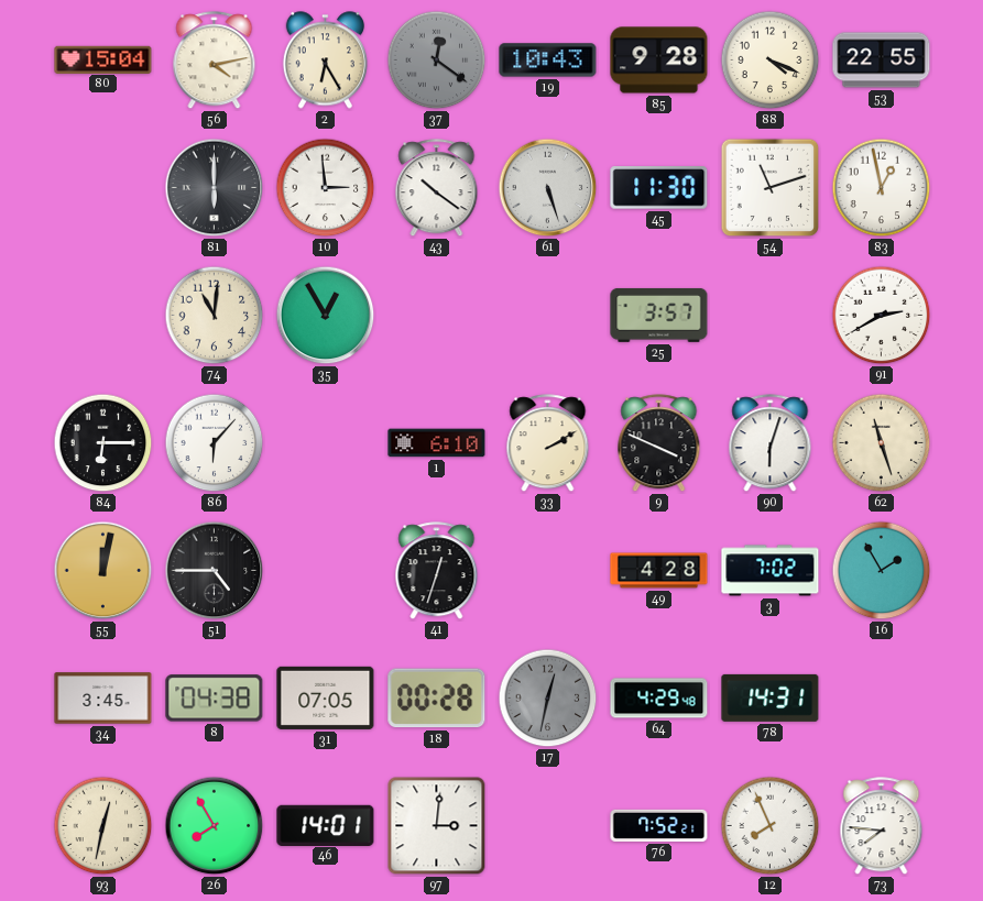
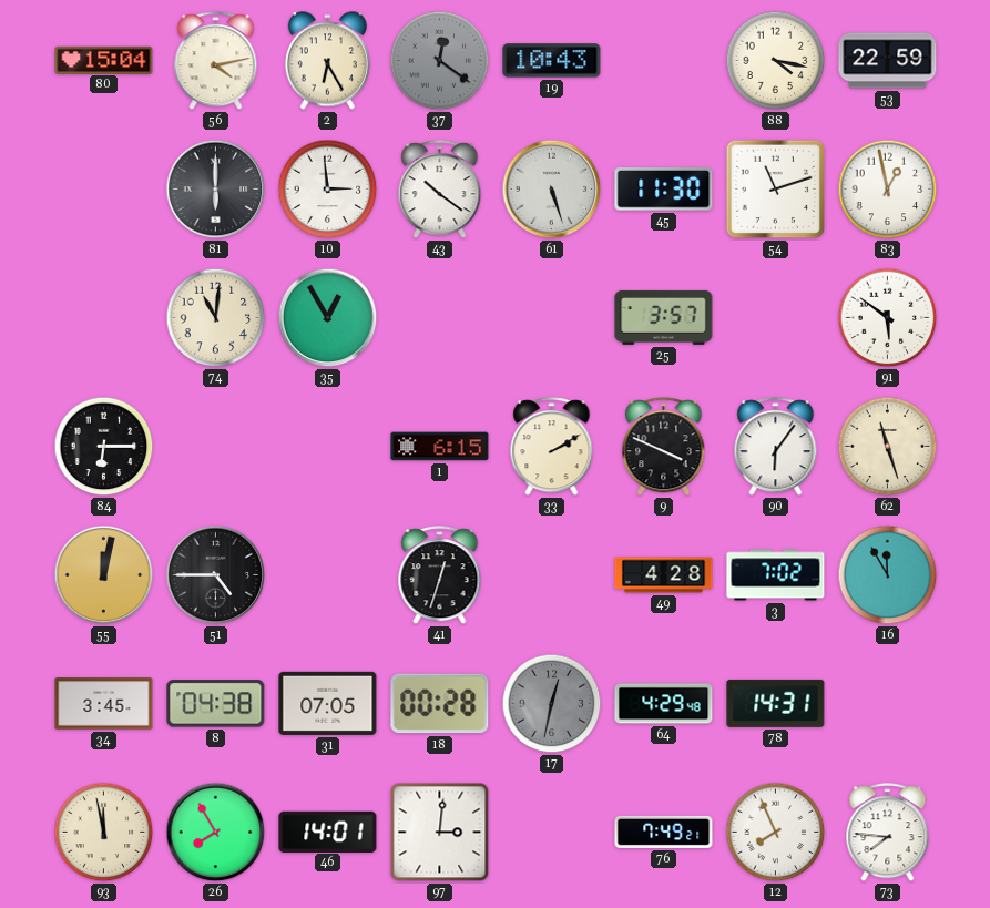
85: 9:28 -> none
88: 4:19 -> 4:17
53: 22:55 -> 22:59
91: 2:40 -> 5:51
86: 6:07 -> none
1: 6:10 -> 6:15
90: 6:03 -> 6:06
16: 1:55 -> 11:55
93: 12:32 -> 11:58
76: 7:52 -> 7:49
